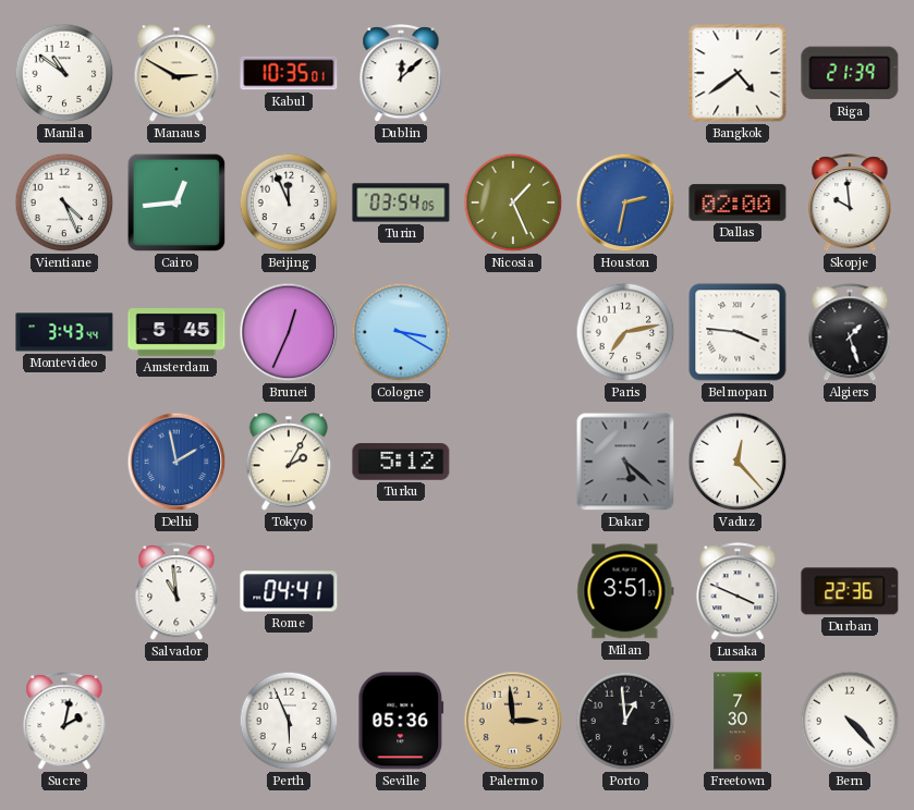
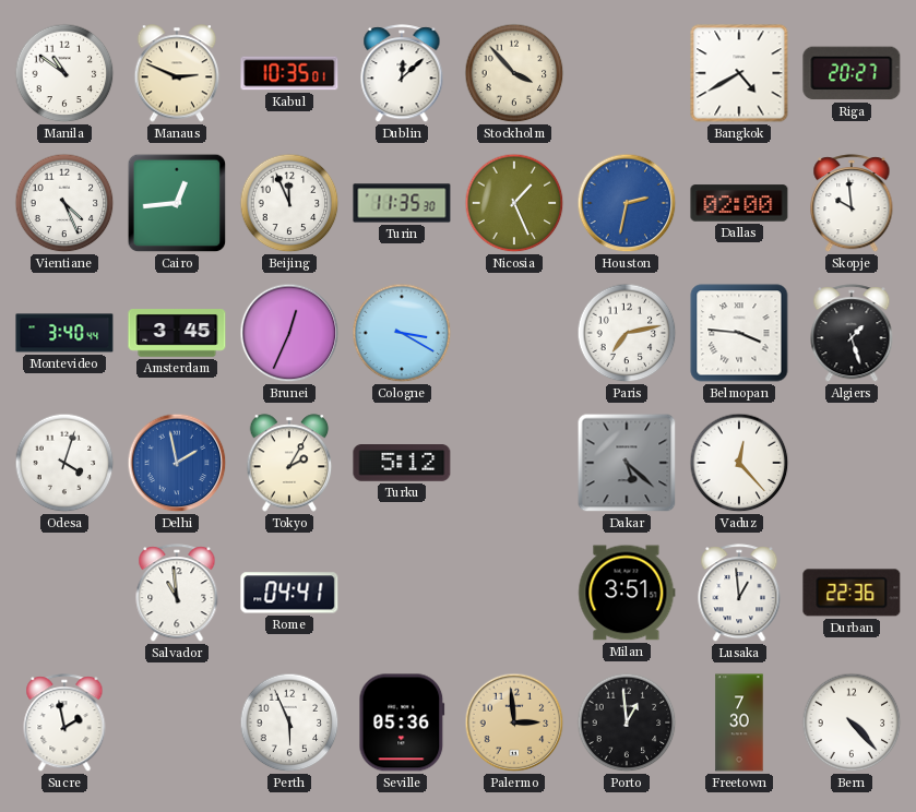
Manaus: 2:50 -> 2:49
Stockholm: none -> 3:53
Bangkok: 4:39 -> 4:40
Riga: 21:39 -> 20:27
Turin: 03:54 -> 11:35
Montevideo: 3:43 -> 3:40
Amsterdam: 5:45 -> 3:45
Odesa: none -> 4:03
Lusaka: 3:49 -> 12:59
Sucre: 2:02 -> 1:58
